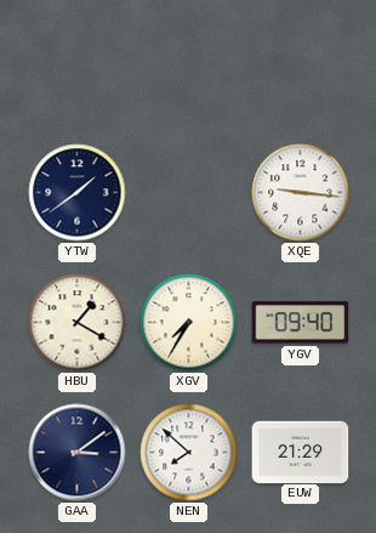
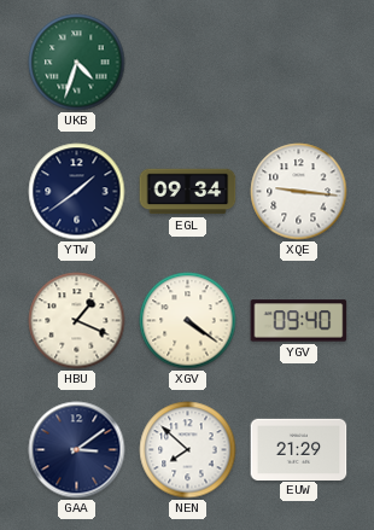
UKB: none -> 4:33
EGL: none -> 09:34
HBU: 1:20 -> 1:19
XGV: 7:35 -> 4:21
